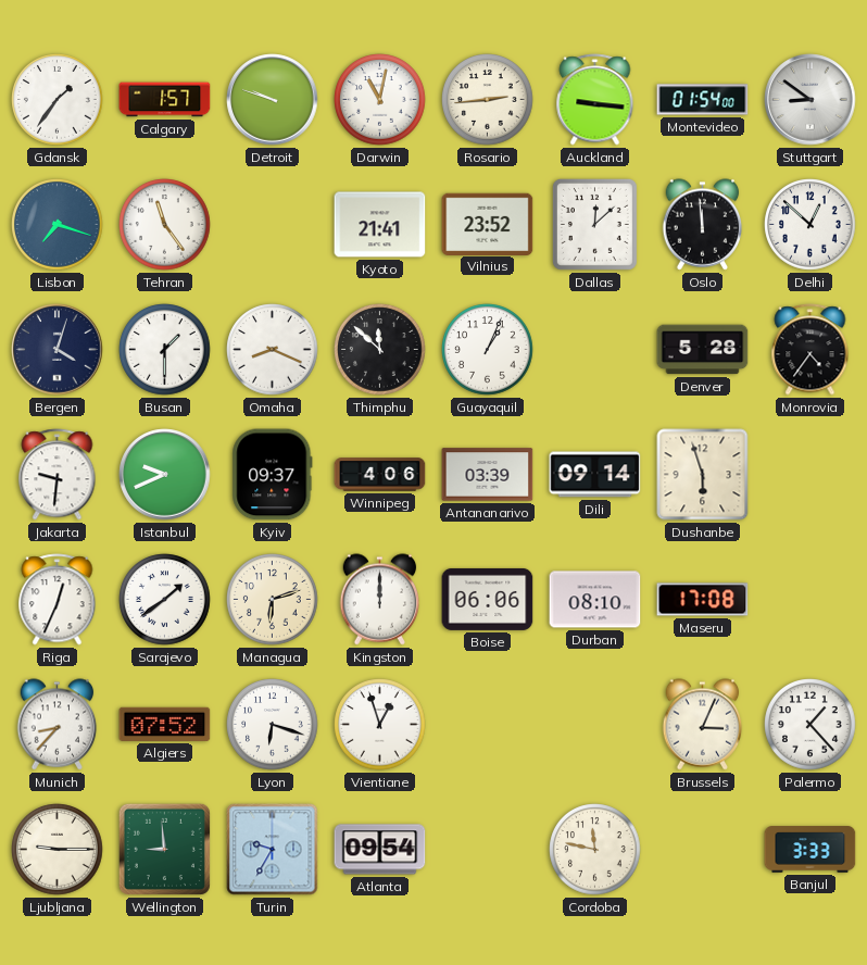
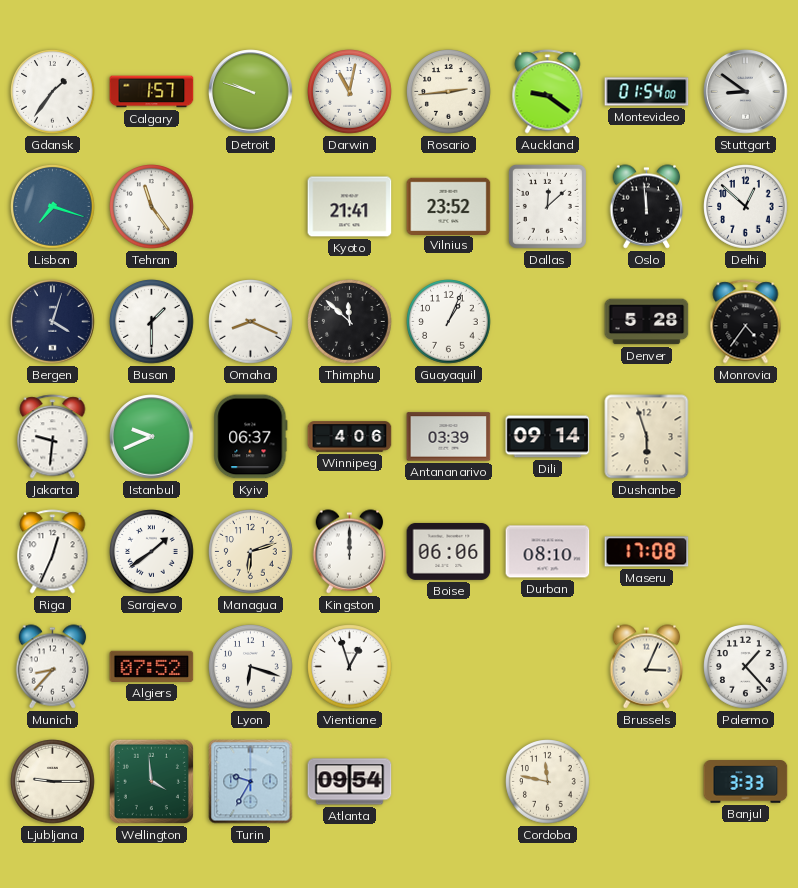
Auckland: 9:16 -> 9:21
Kyiv: 09:37 -> 06:37
Wellington: 8:59 -> 3:59
